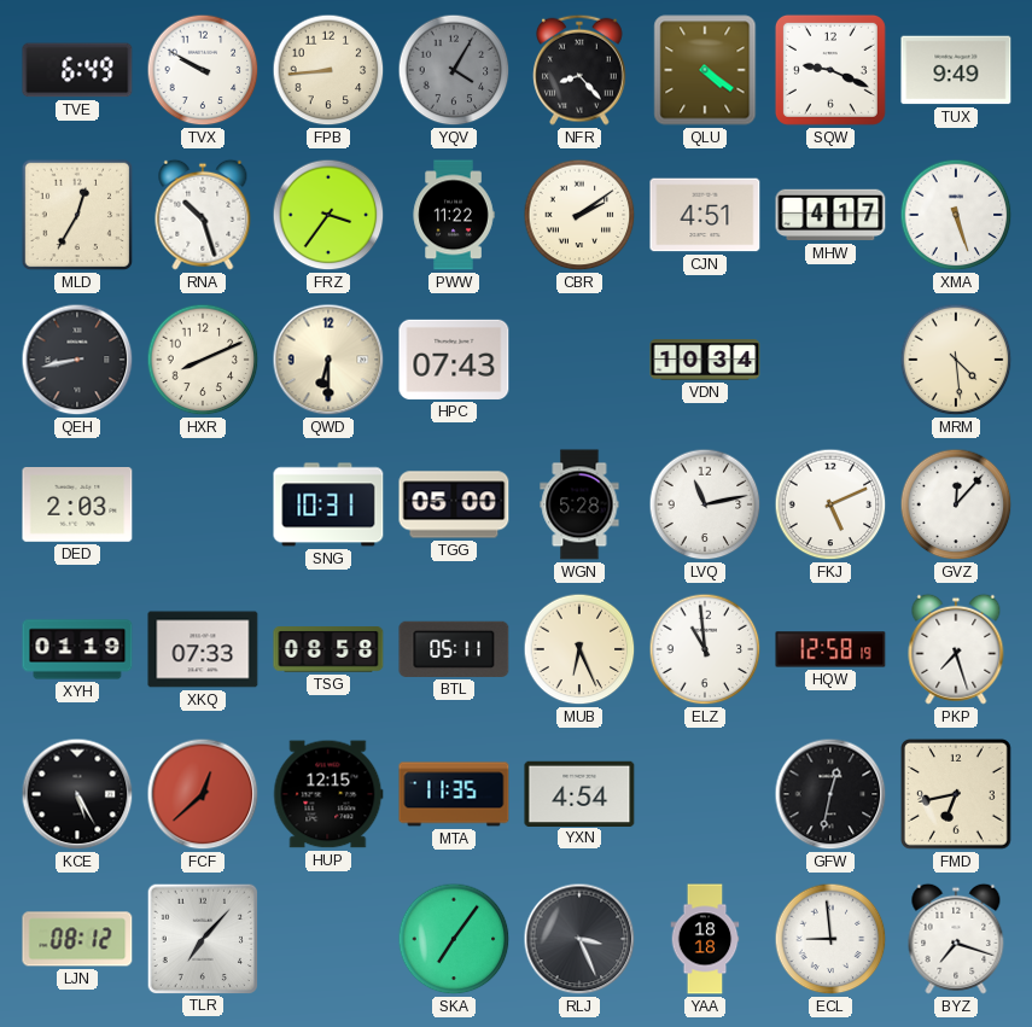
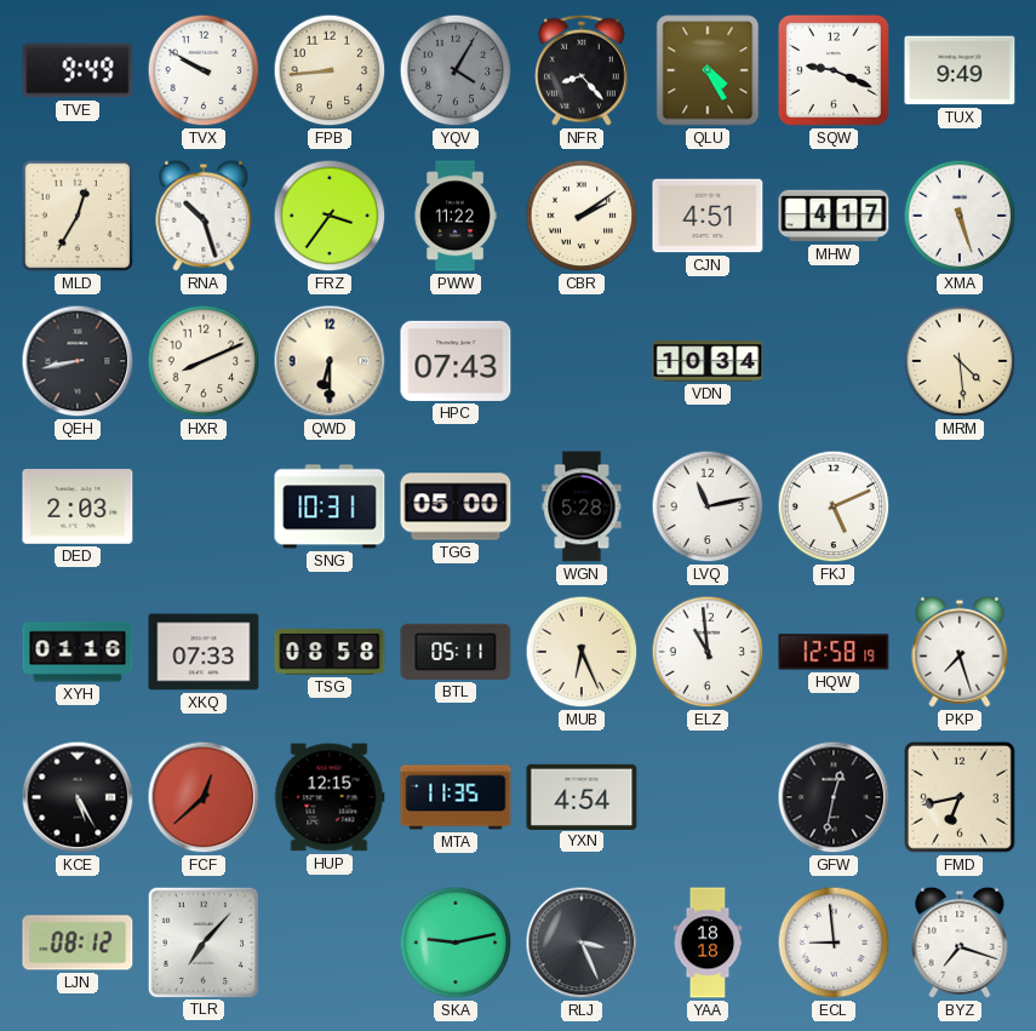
TVE: 6:49 -> 9:49
QLU: 4:21 -> 4:25
GVZ: 12:07 -> none
XYH: 01:19 -> 01:16
SKA: 7:06 -> 9:13
